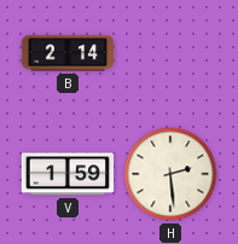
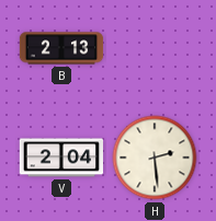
B: 2:14 -> 2:13
V: 1:59 -> 2:04
